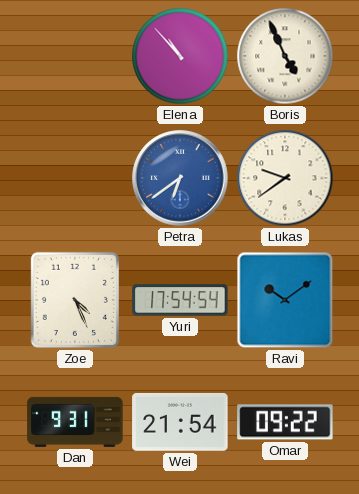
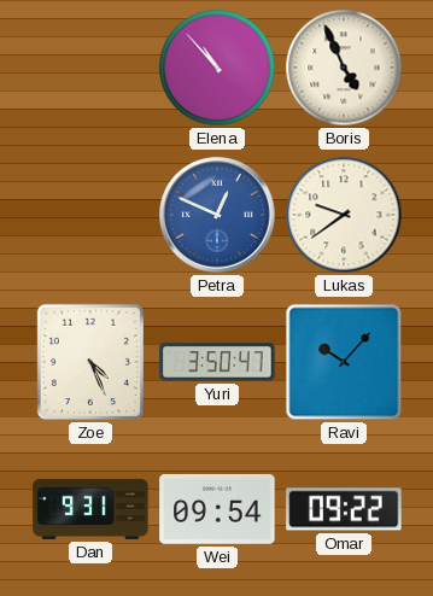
Petra: 6:39 -> 12:49
Yuri: 17:54 -> 3:50
Ravi: 10:09 -> 10:07
Wei: 21:54 -> 09:54
